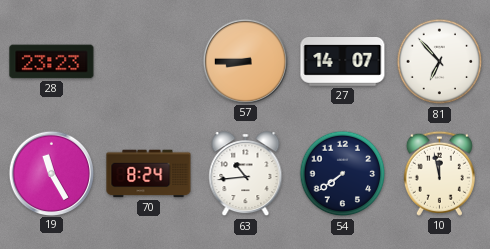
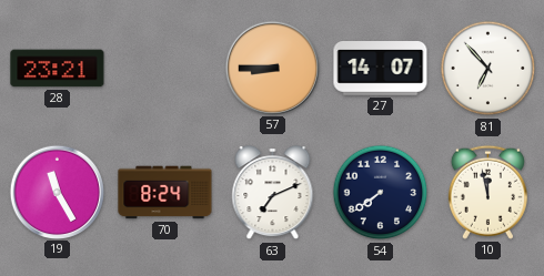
28: 23:23 -> 23:21
63: 10:44 -> 7:11
